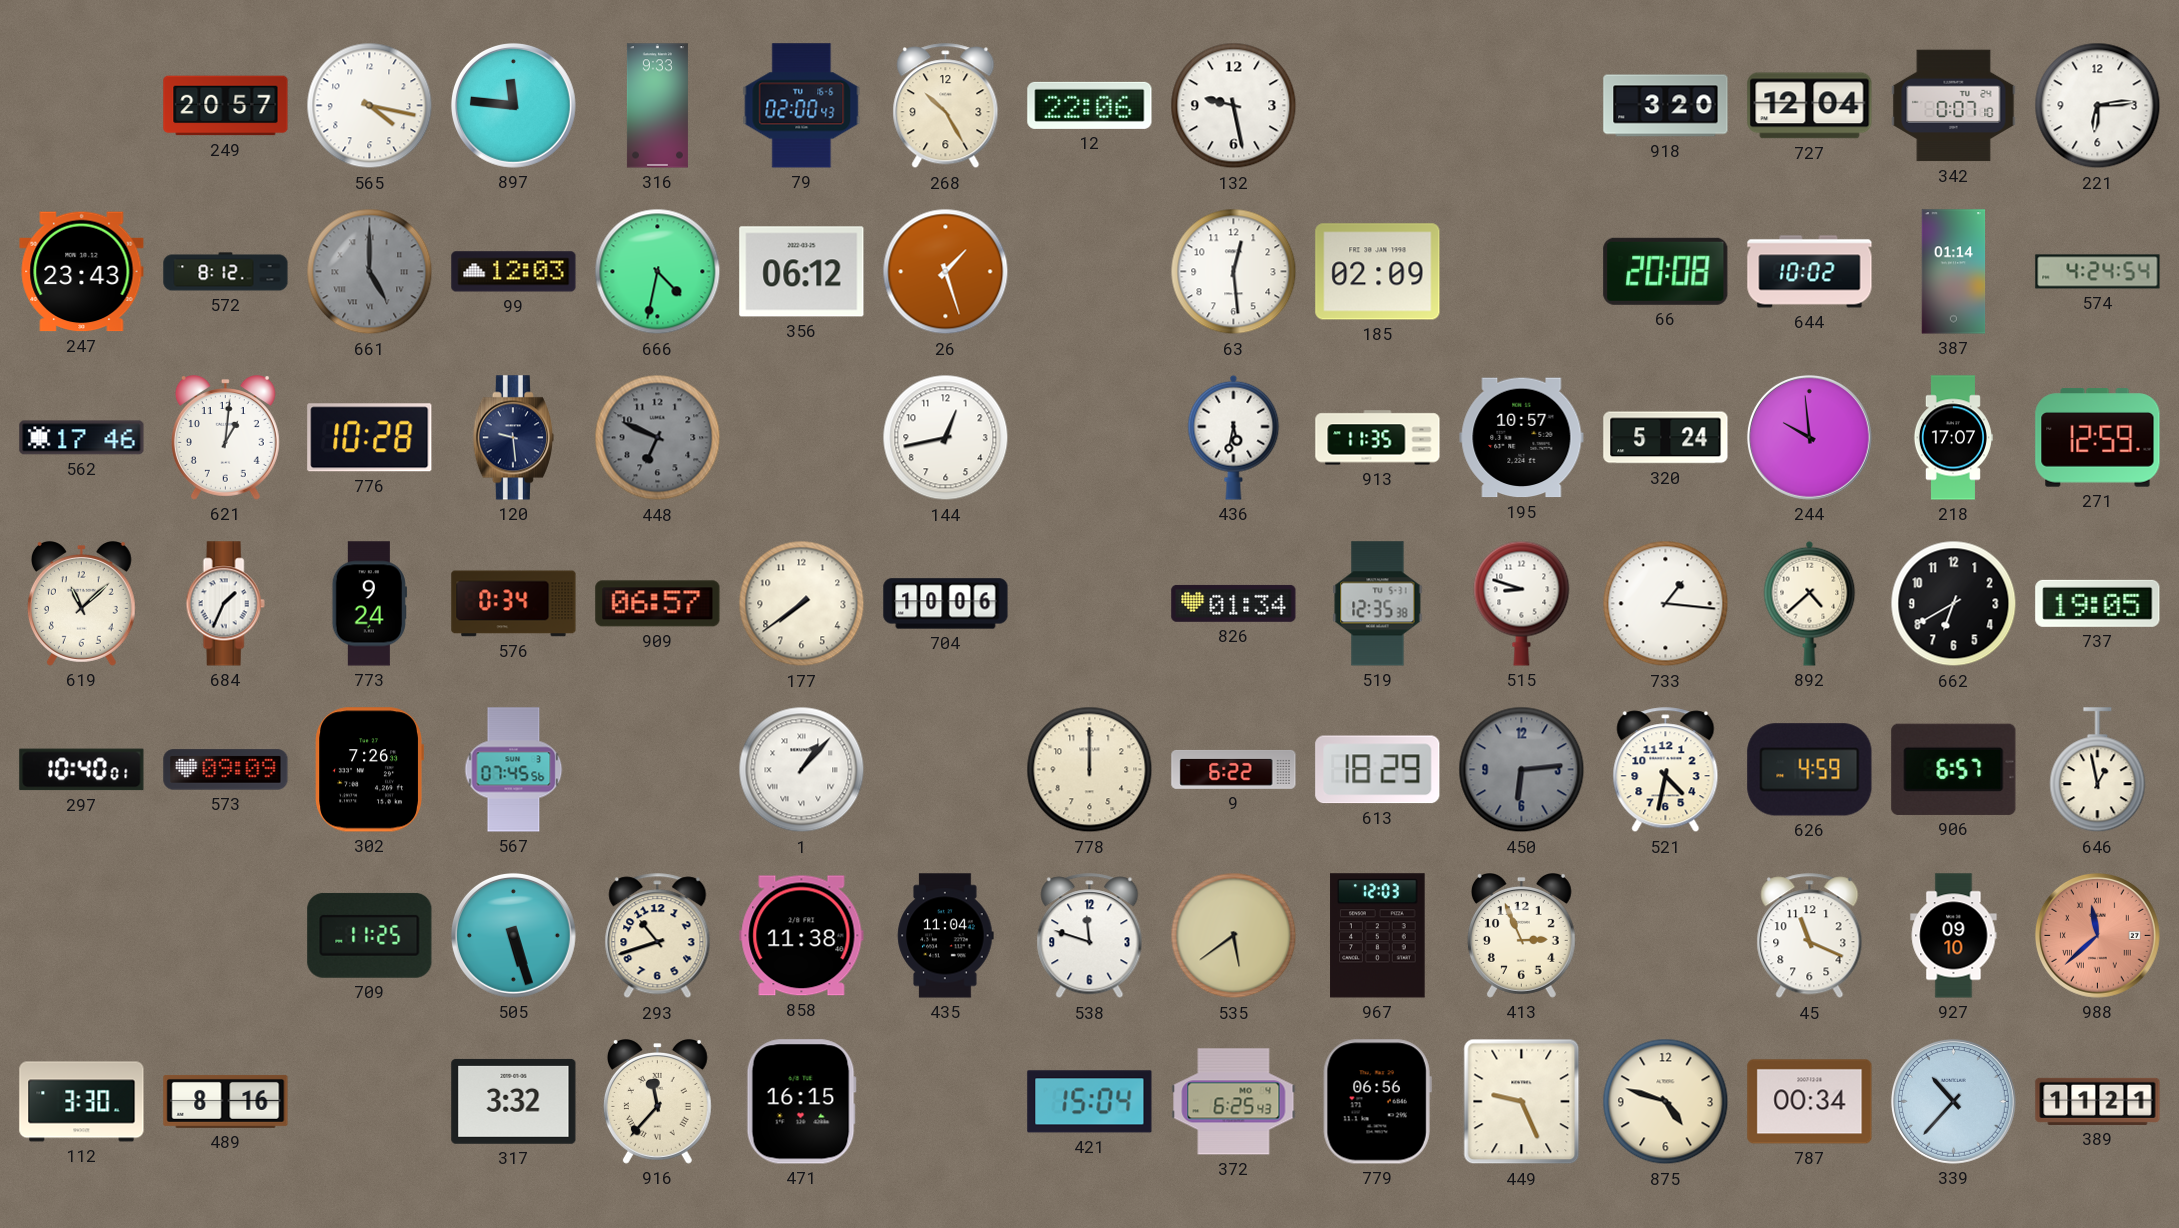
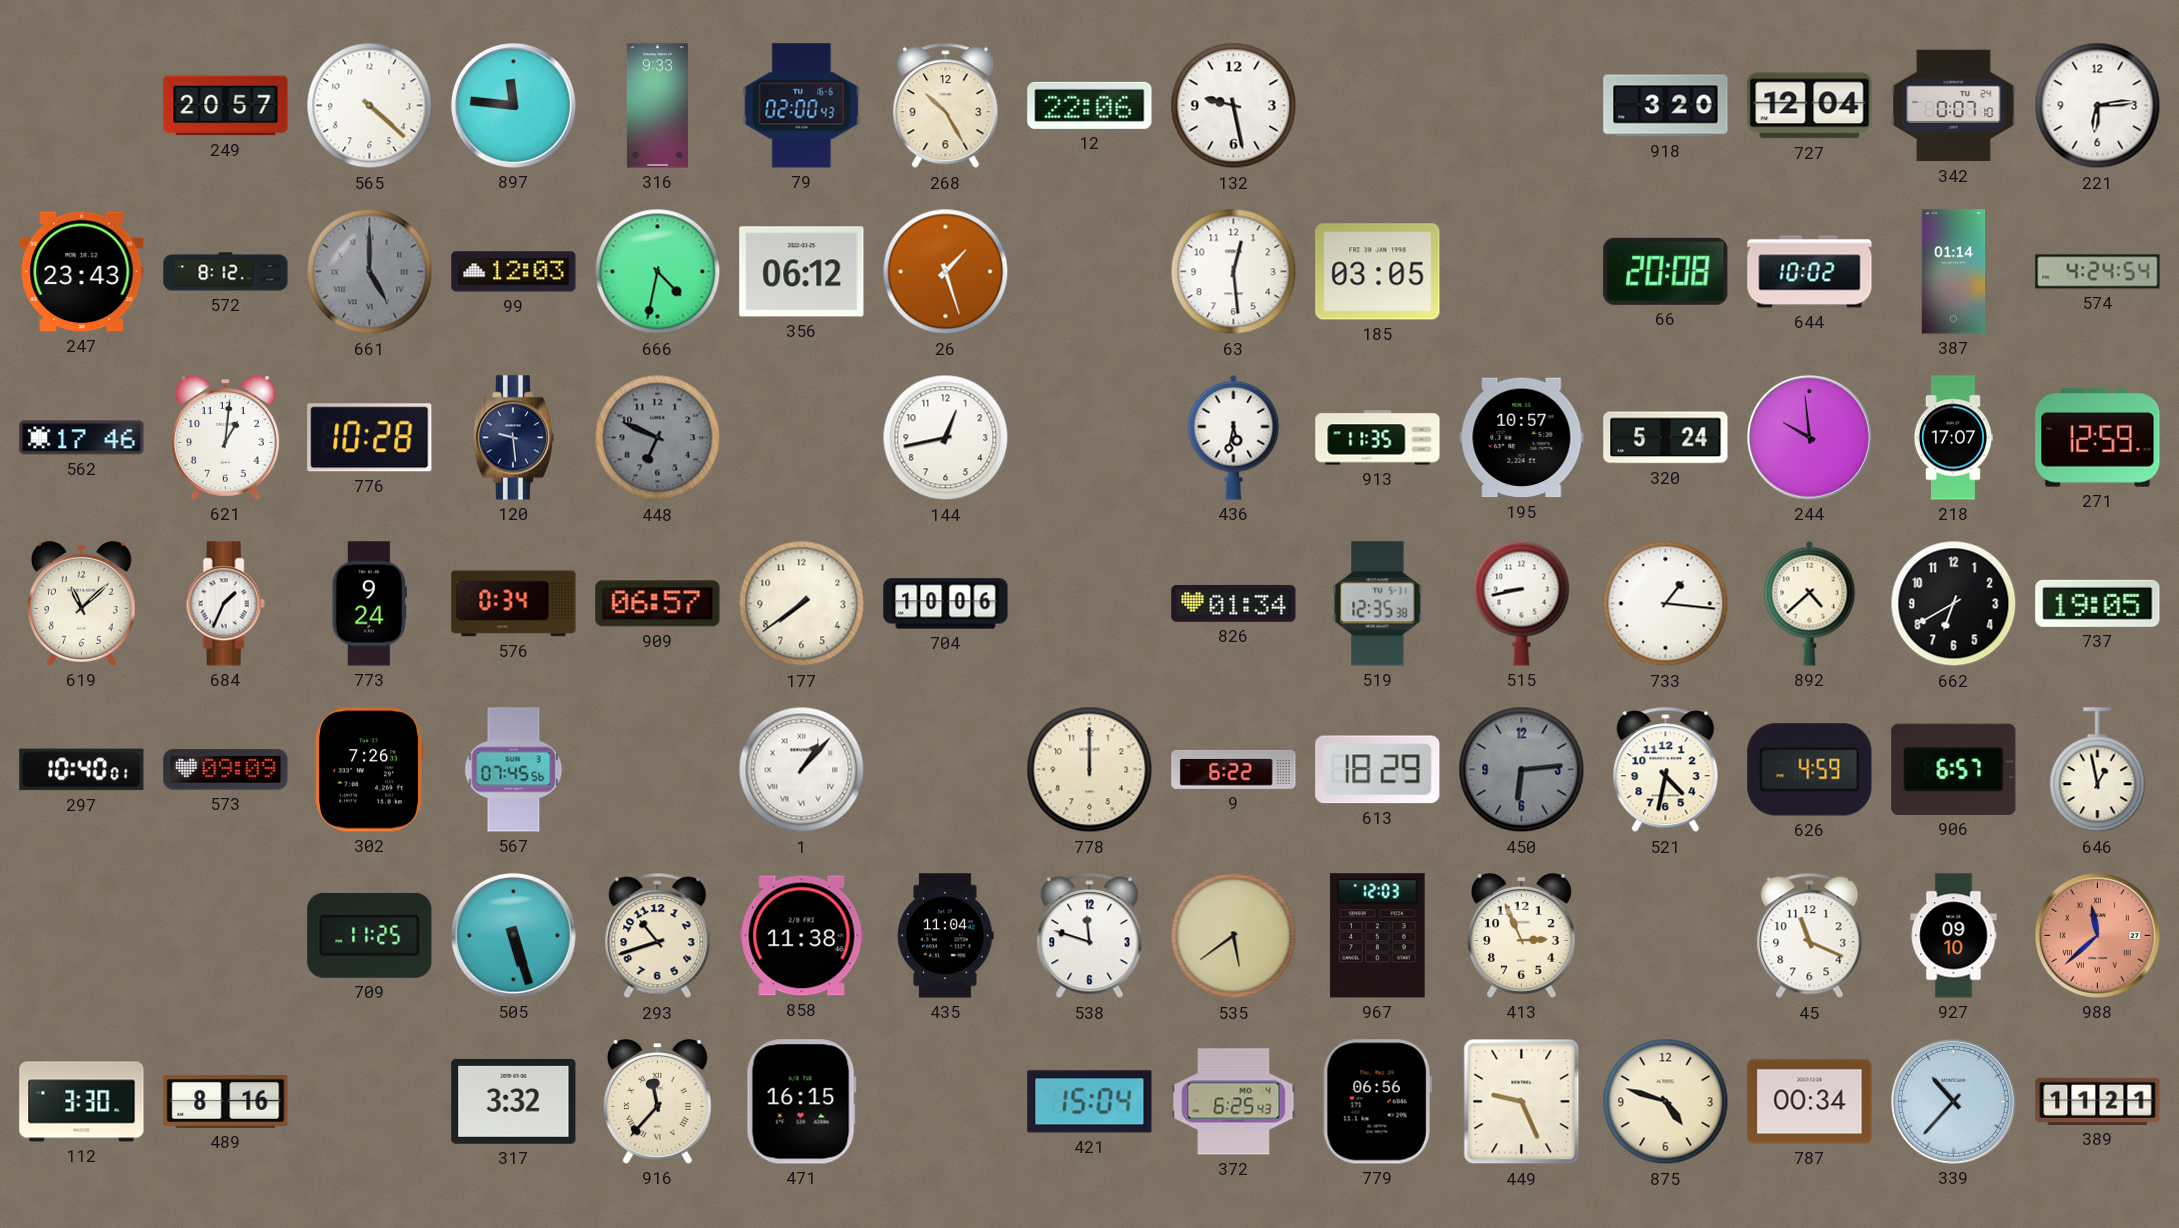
565: 4:17 -> 4:22
185: 02:09 -> 03:05
515: 8:48 -> 8:43
